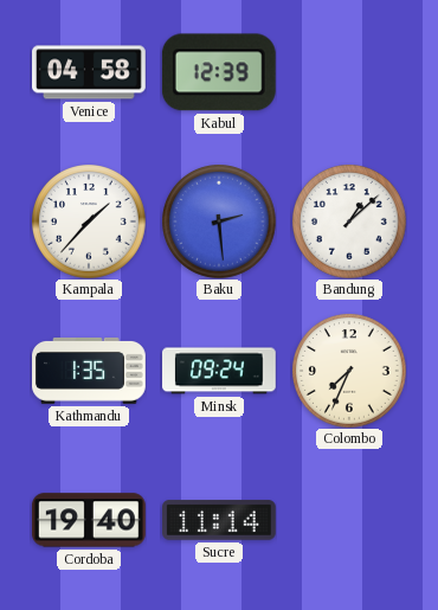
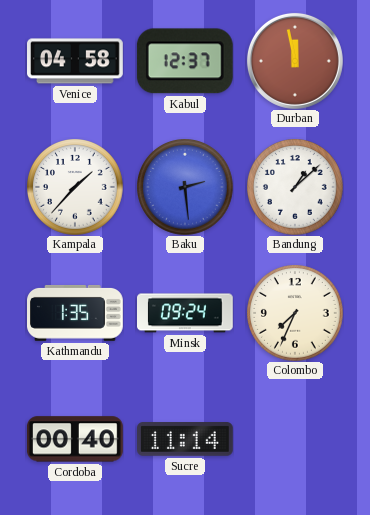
Kabul: 12:39 -> 12:37
Durban: none -> 11:58
Cordoba: 19:40 -> 00:40
